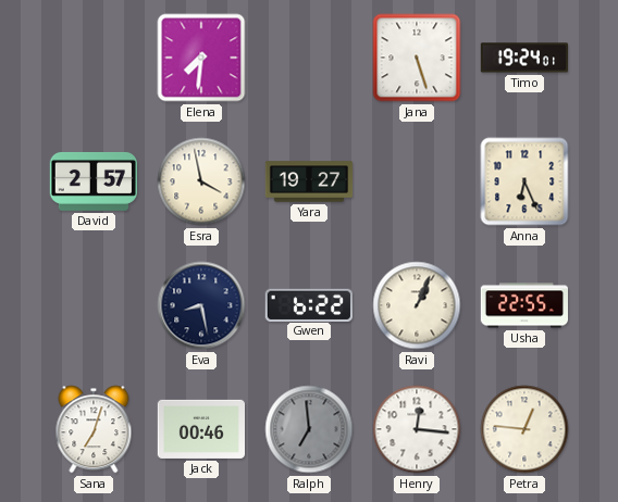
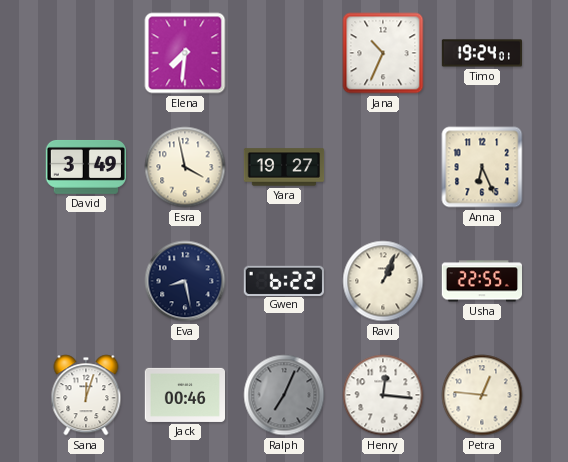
Jana: 5:27 -> 10:34
David: 2:57 -> 3:49
Sana: 7:03 -> 12:03
Ralph: 6:59 -> 7:04
